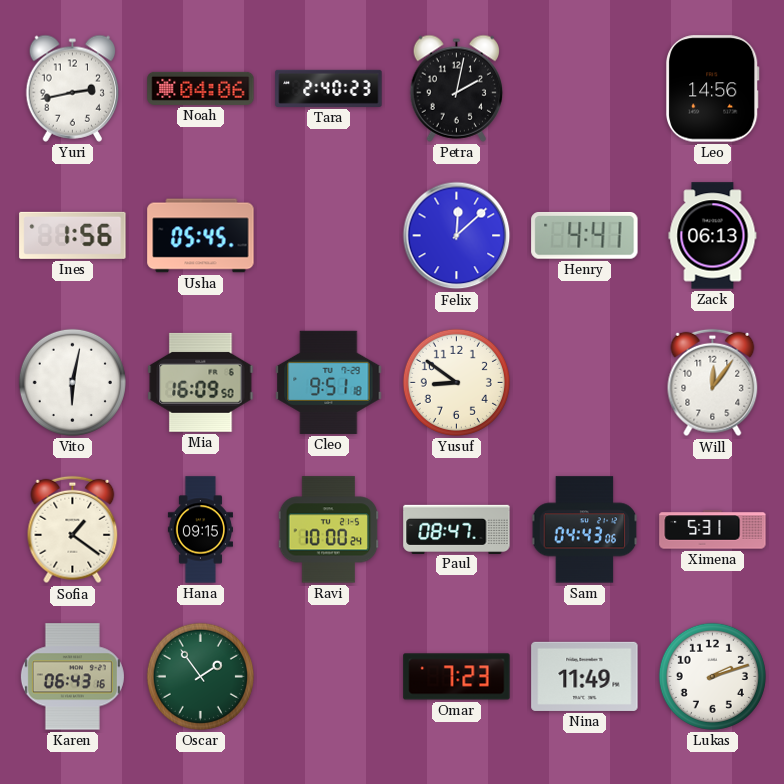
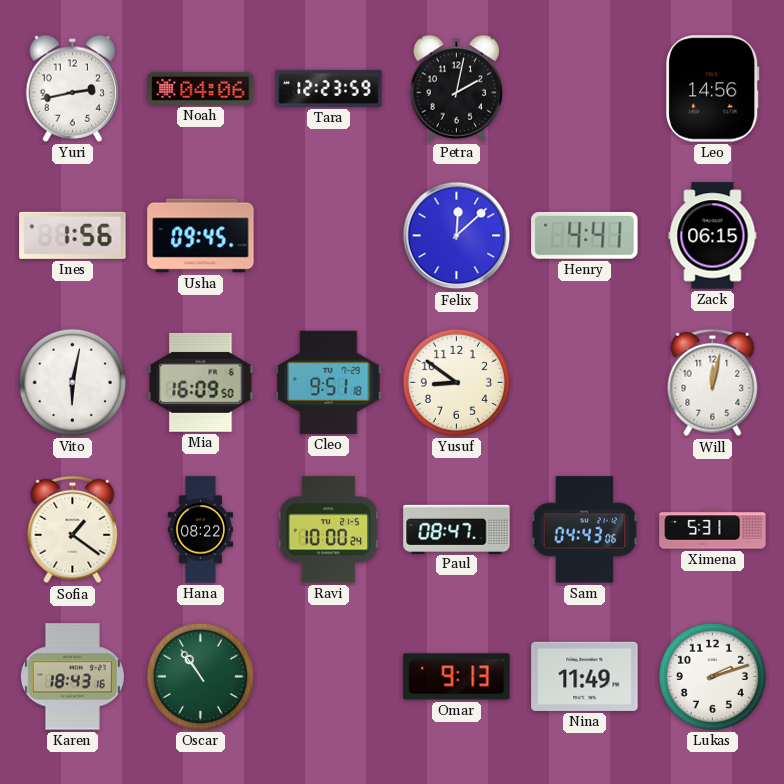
Tara: 2:40 -> 12:23
Usha: 05:45 -> 09:45
Zack: 06:13 -> 06:15
Will: 12:06 -> 12:02
Hana: 09:15 -> 08:22
Karen: 06:43 -> 18:43
Oscar: 1:54 -> 10:54
Omar: 7:23 -> 9:13
